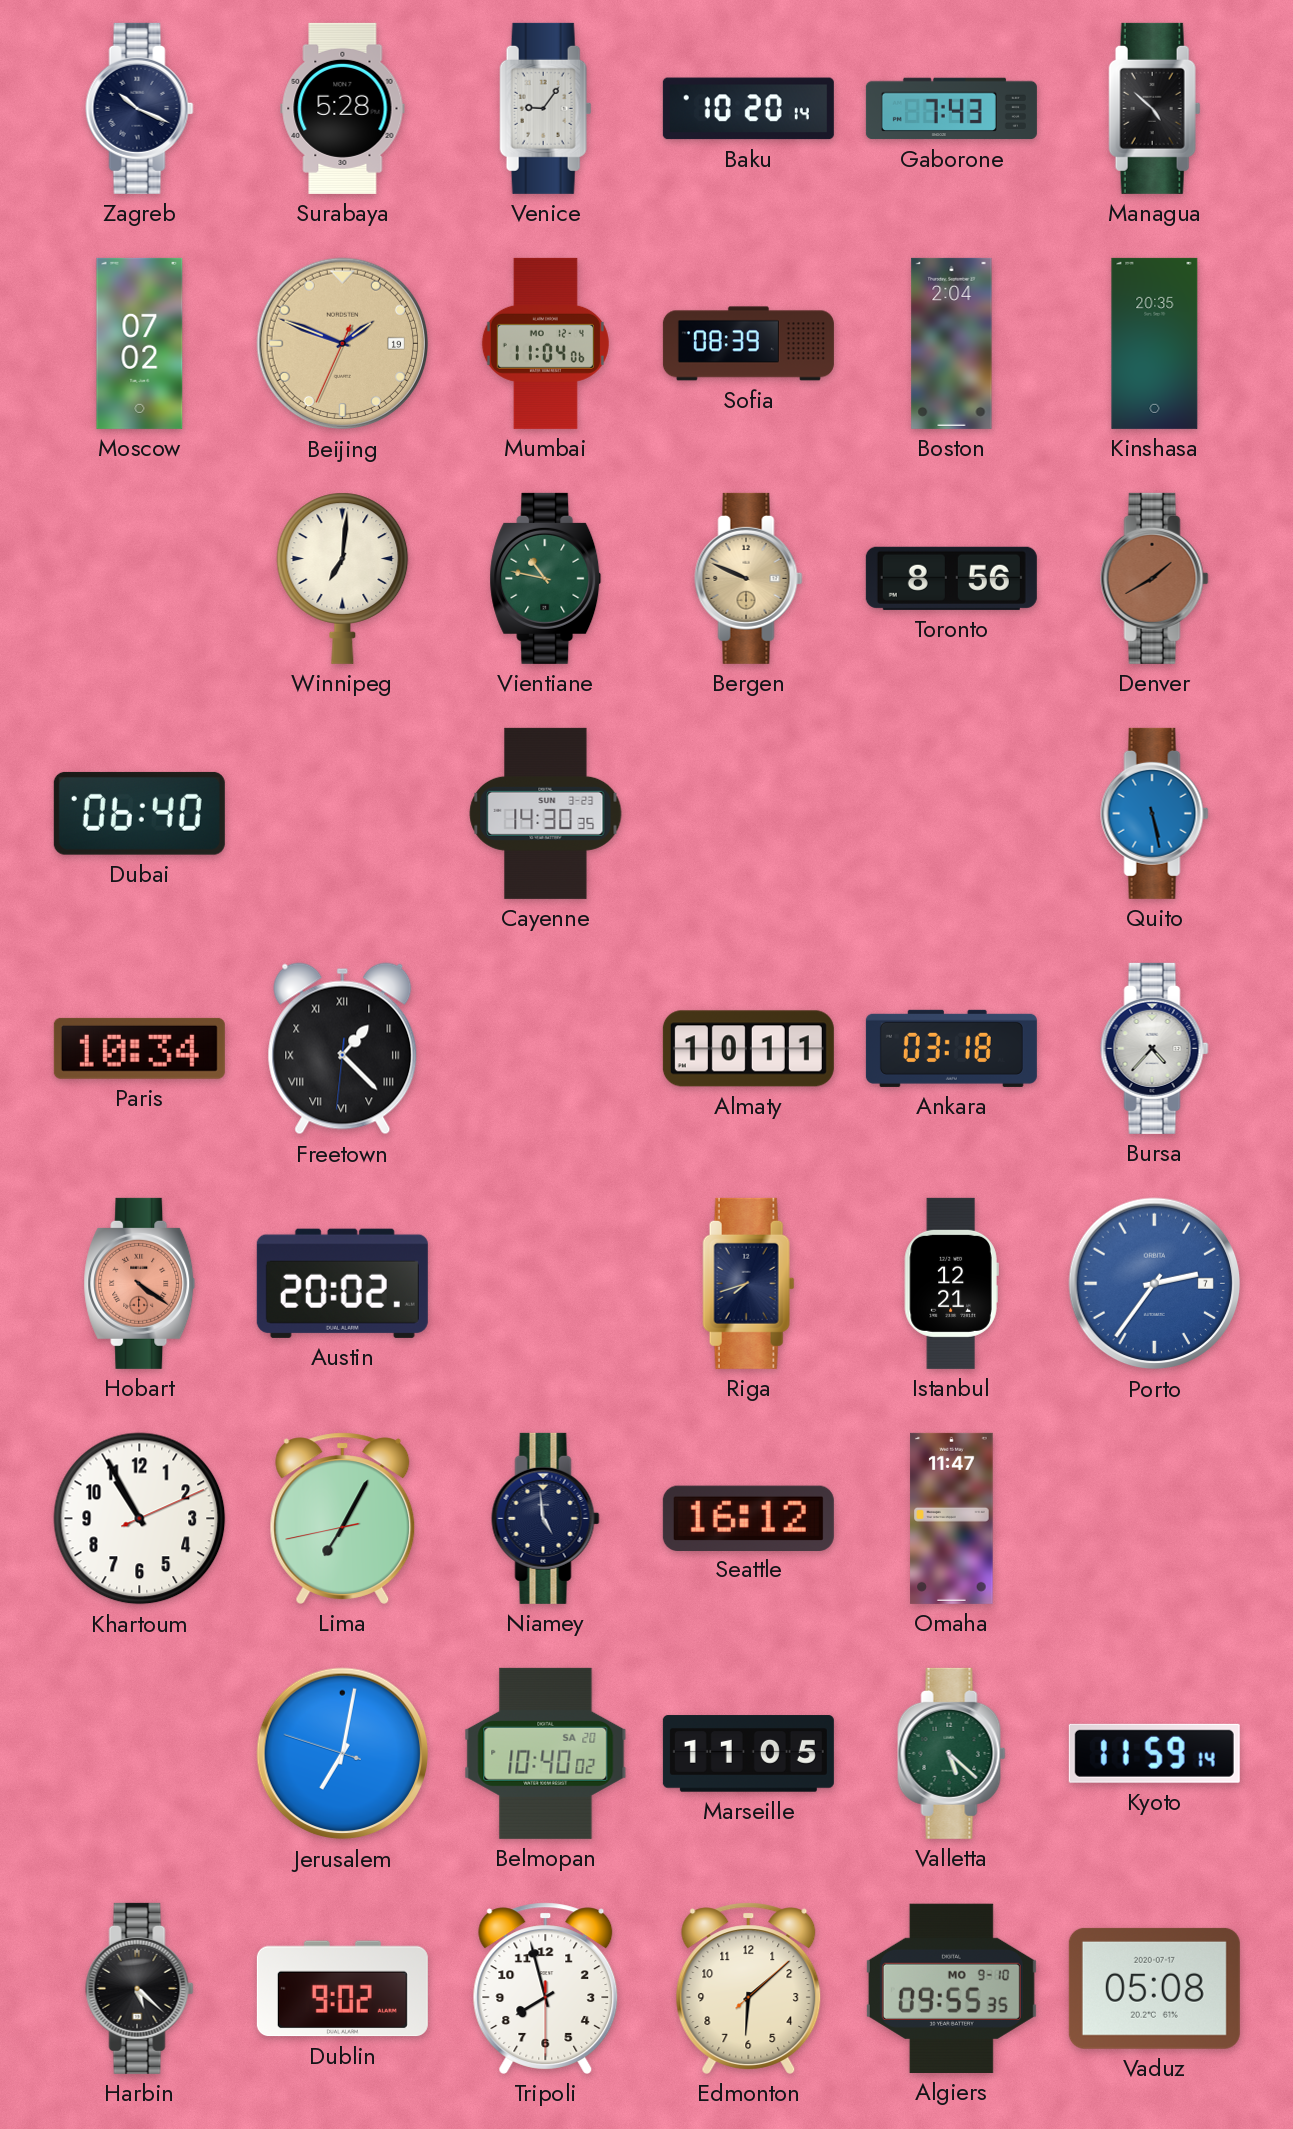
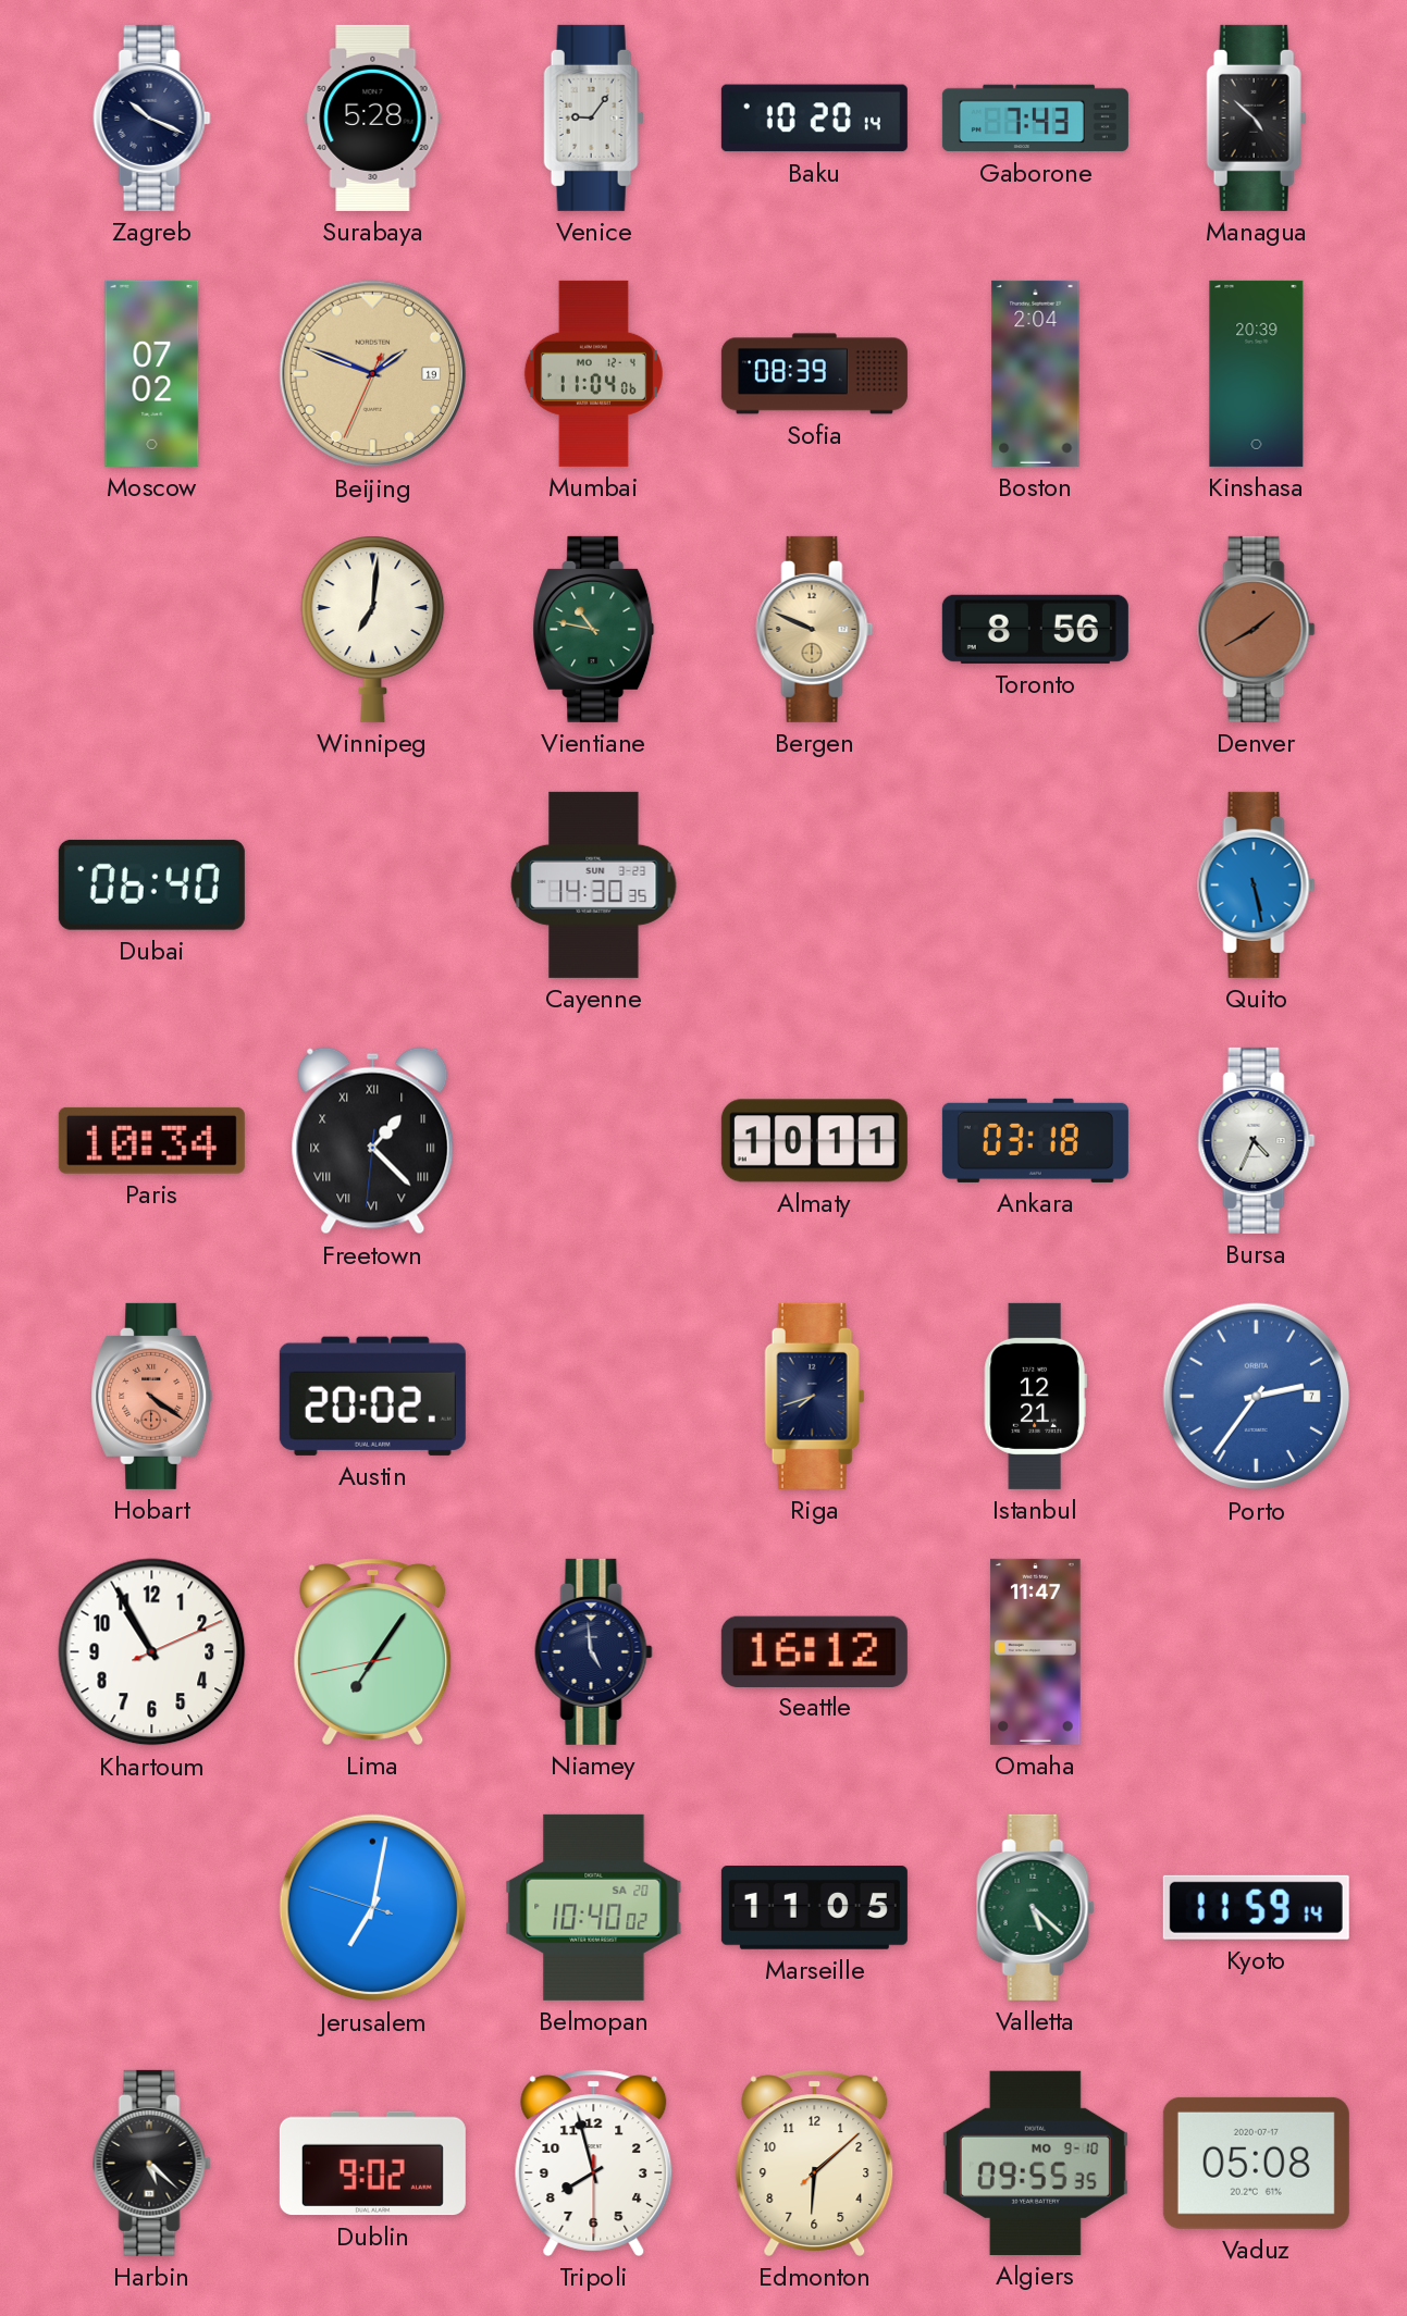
Kinshasa: 20:35 -> 20:39
Bursa: 4:37 -> 4:34
Lima: 7:04 -> 7:05
